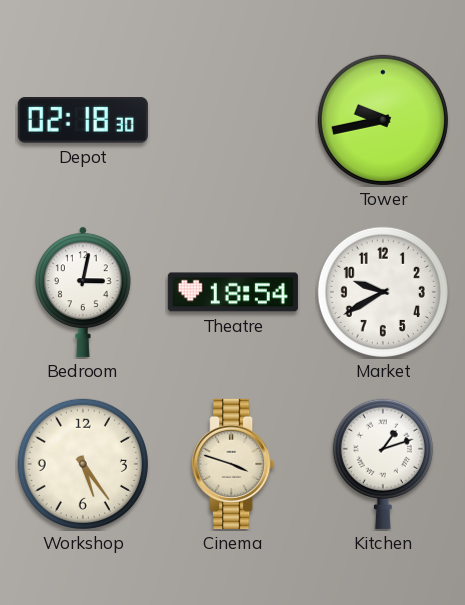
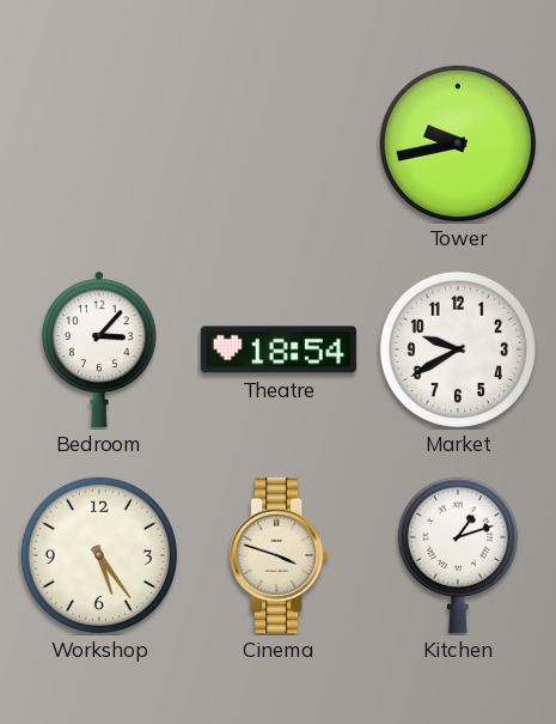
Depot: 02:18 -> none
Bedroom: 3:02 -> 3:07
